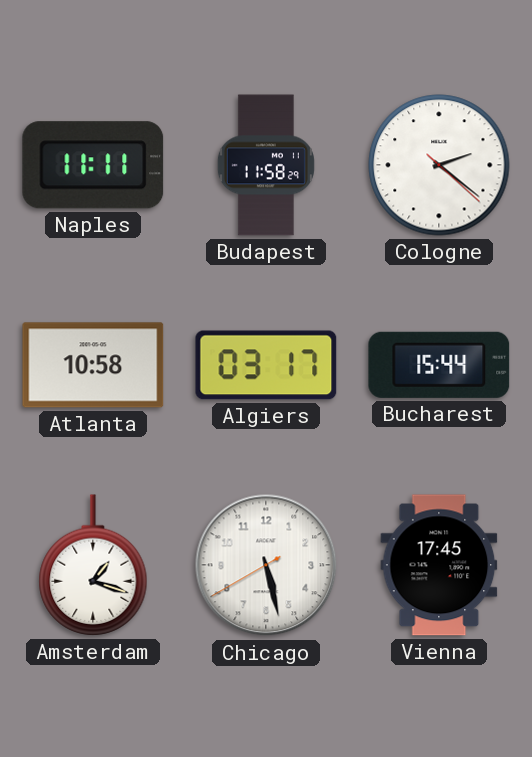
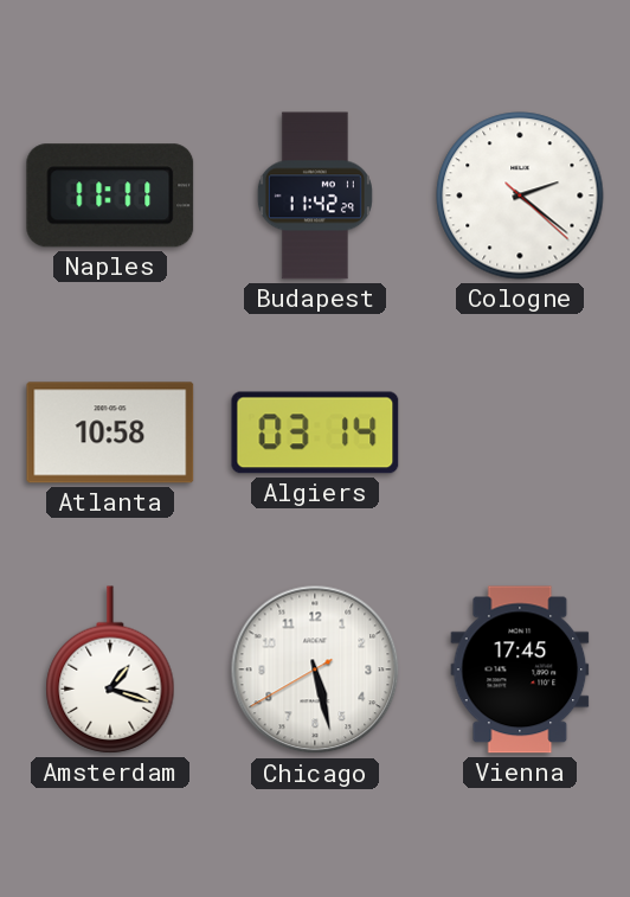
Budapest: 11:58 -> 11:42
Algiers: 03:17 -> 03:14
Bucharest: 15:44 -> none
